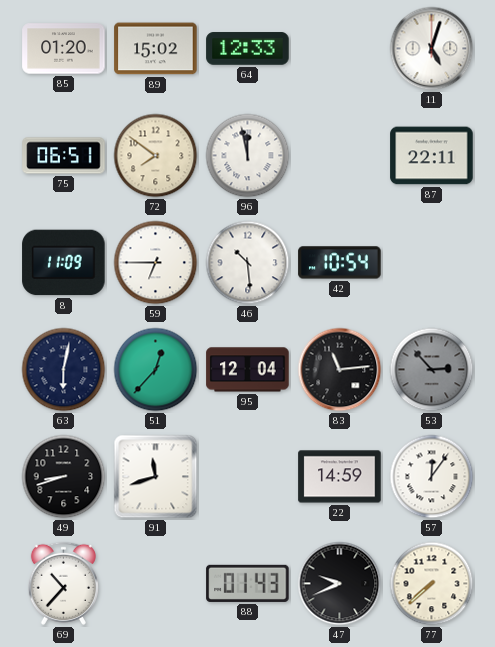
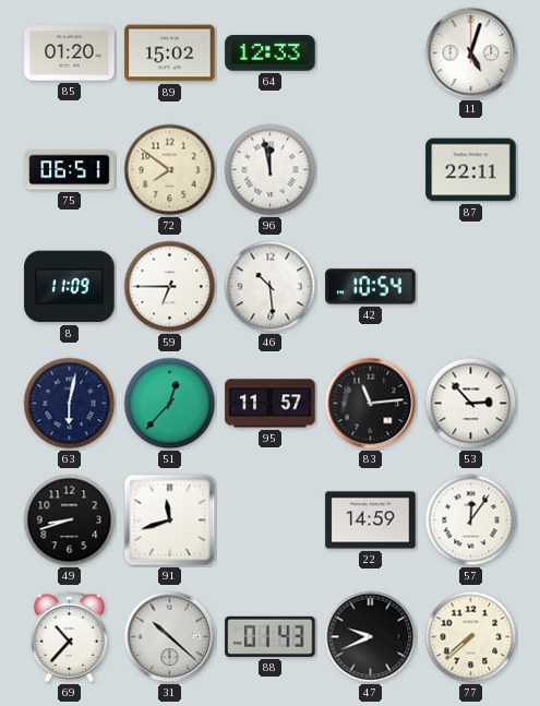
95: 12:04 -> 11:57
53 dial: grey -> white
31: none -> 10:22
